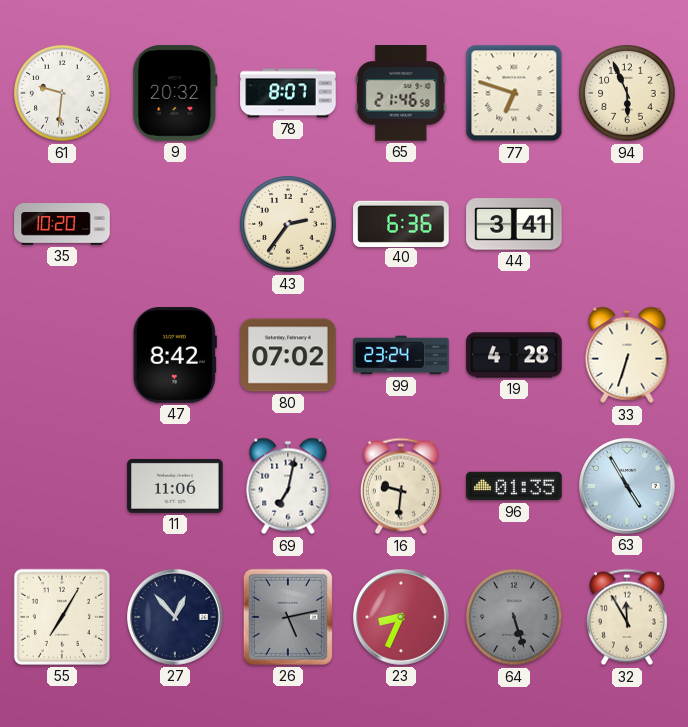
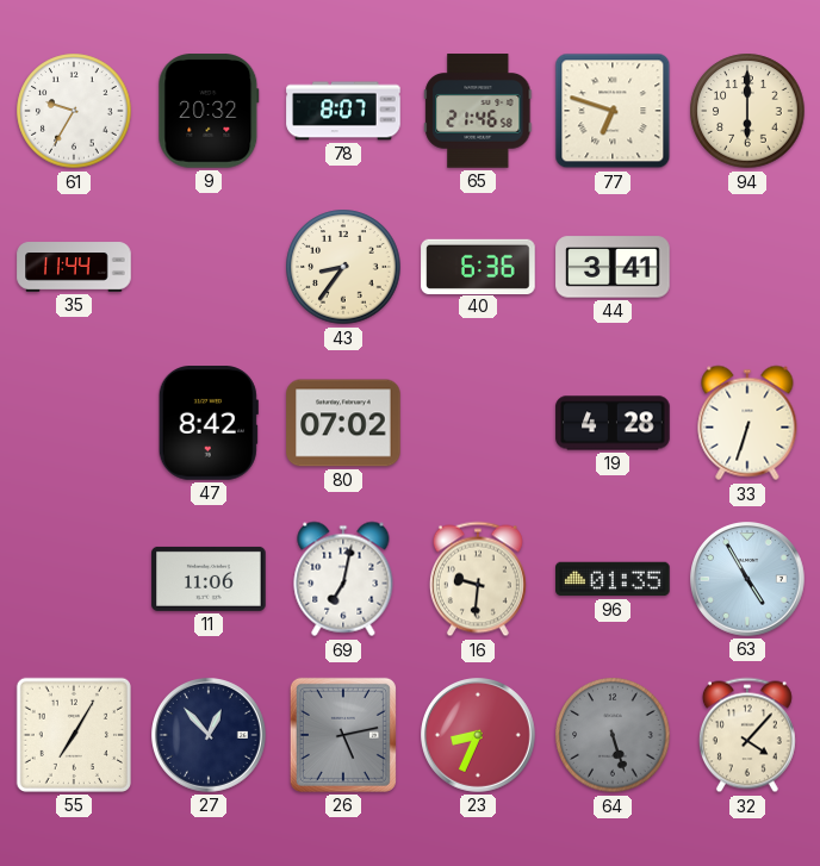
61: 9:31 -> 9:35
94: 5:56 -> 6:00
35: 10:20 -> 11:44
43: 2:36 -> 8:36
99: 23:24 -> none
32: 11:55 -> 4:07
